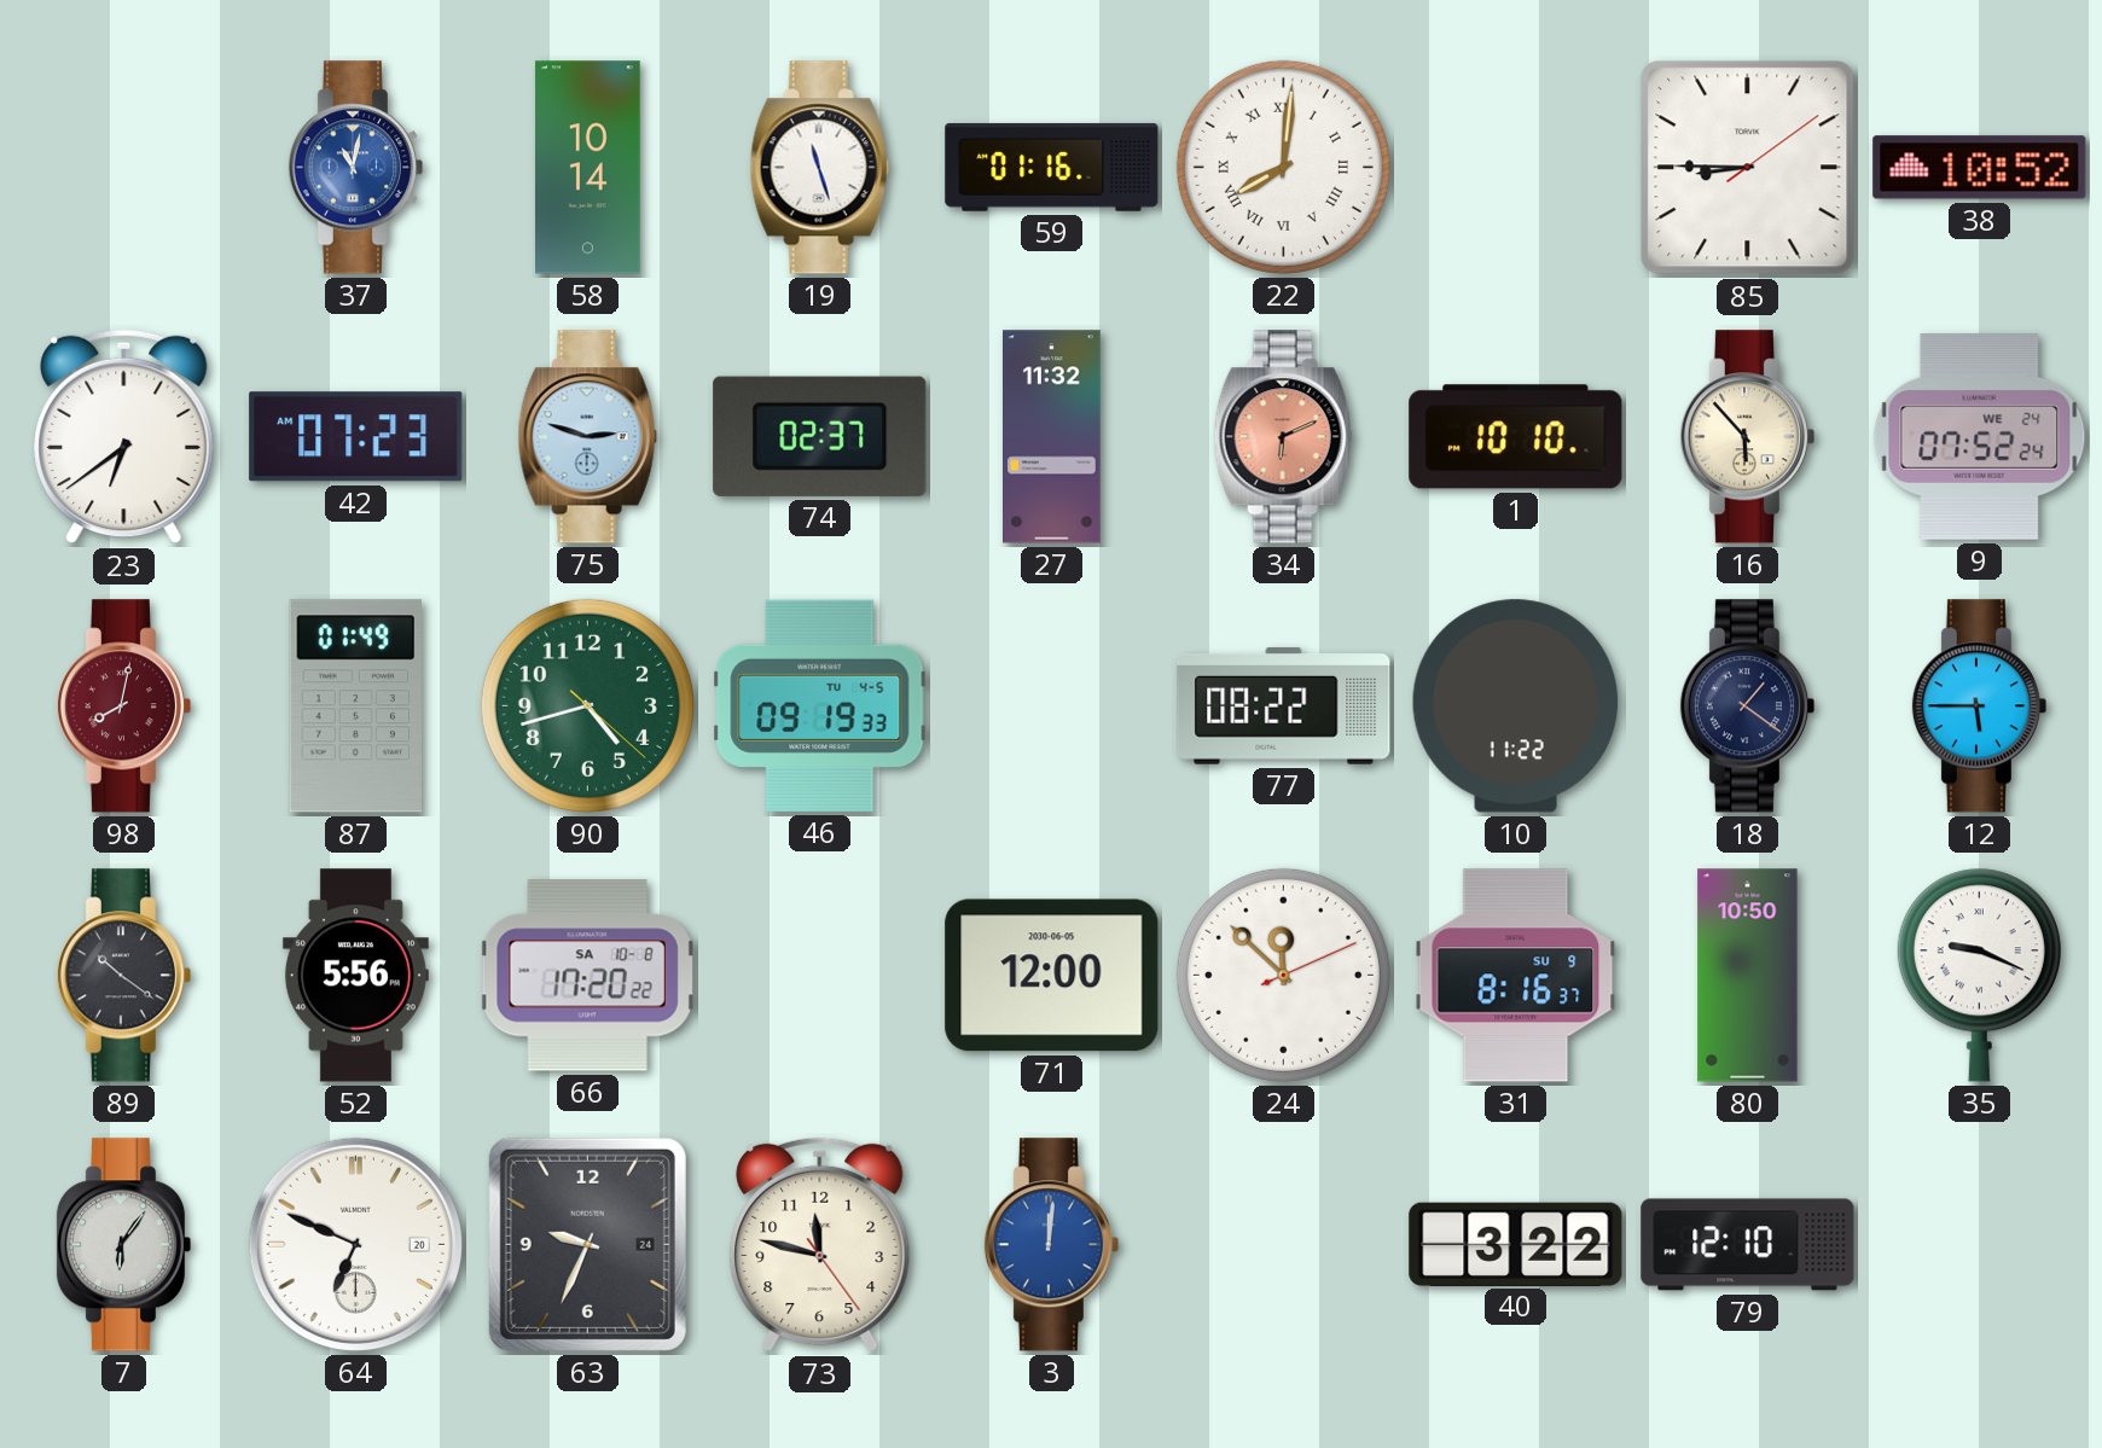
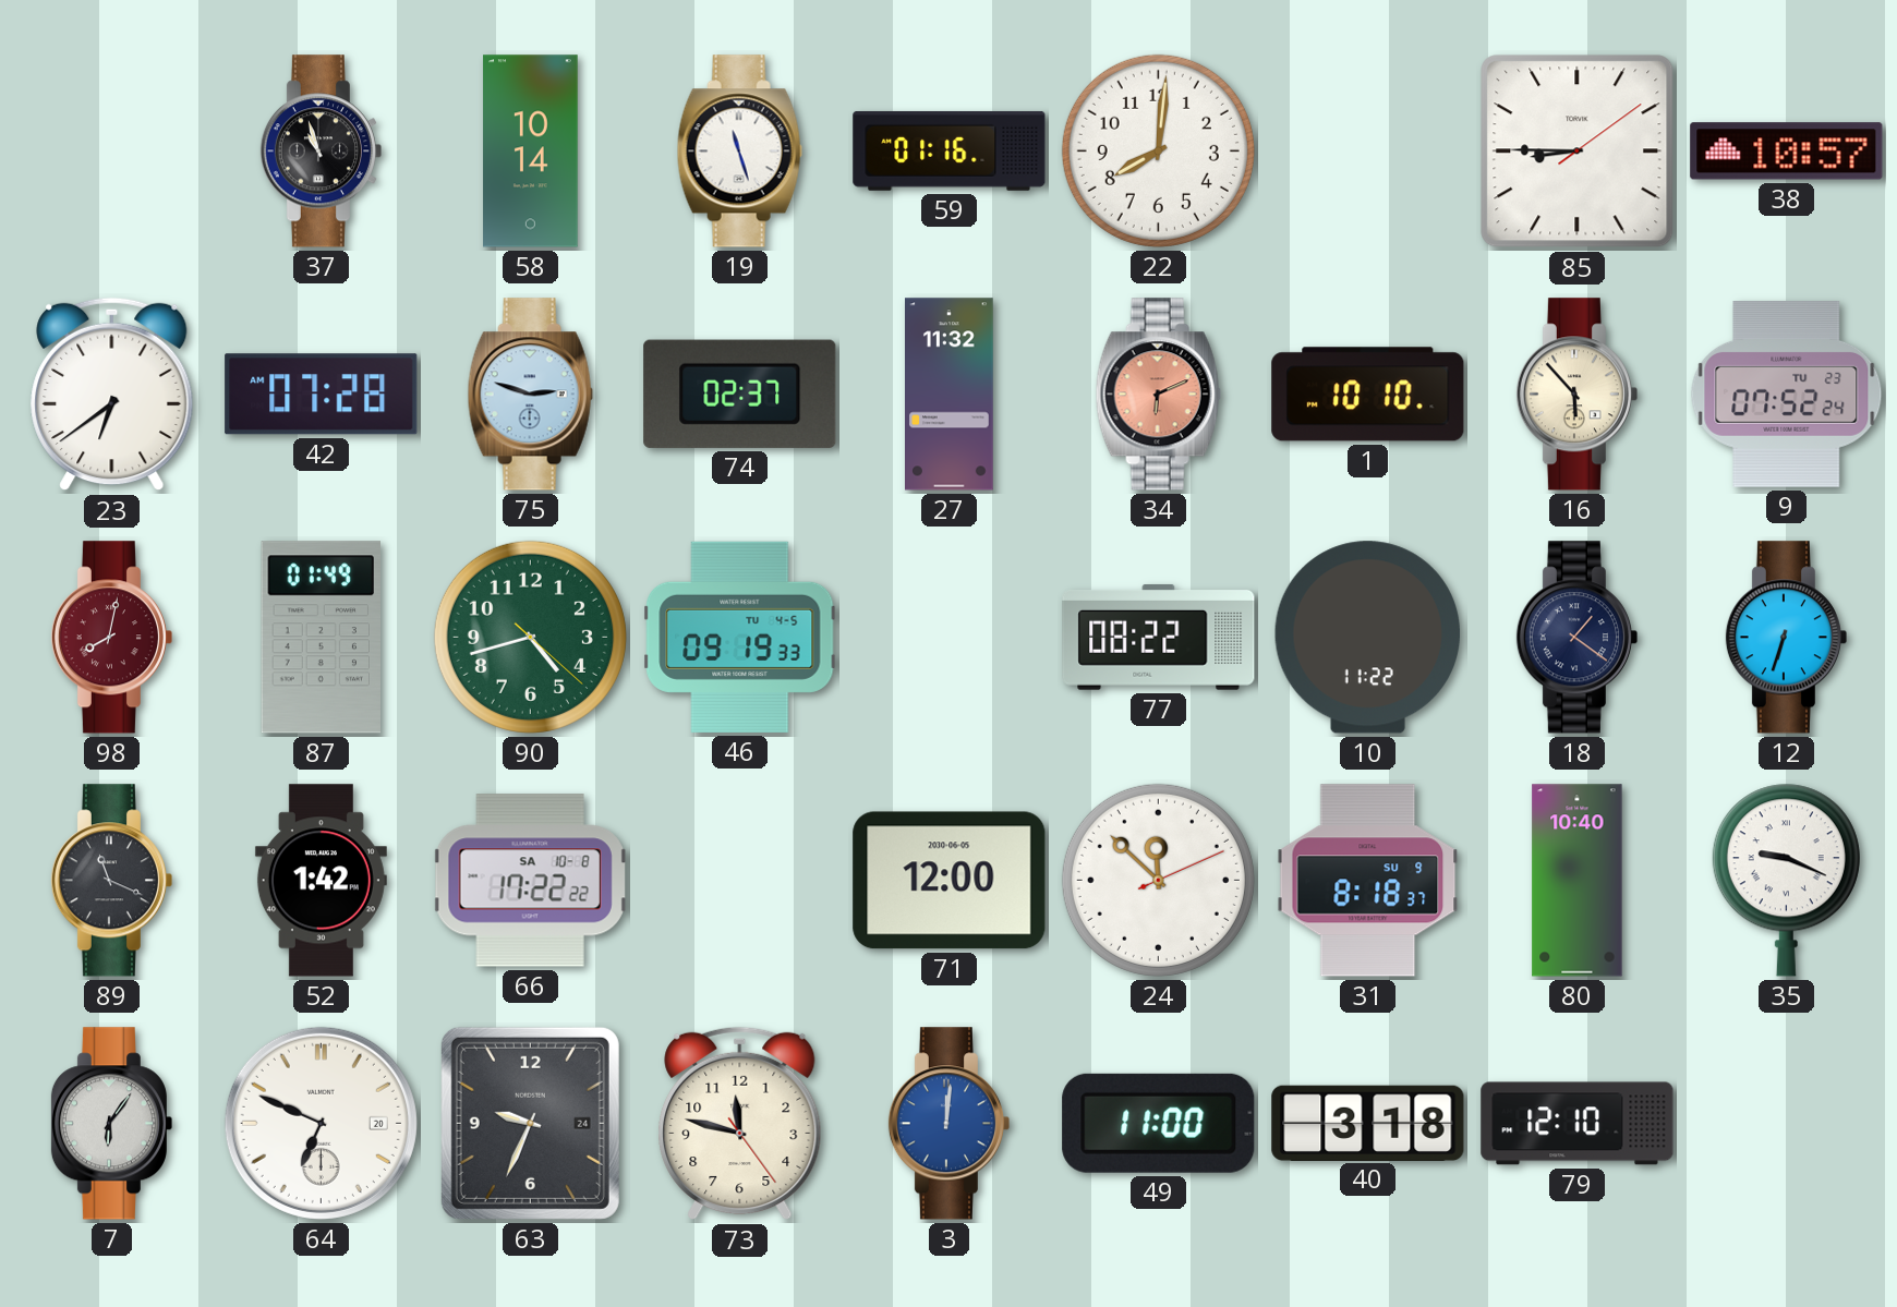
37: 11:02 -> 10:57
37 dial: blue -> black
22 numerals: Roman -> Arabic
38: 10:52 -> 10:57
42: 07:23 -> 07:28
9 date: WE 24 -> TU 23
12: 5:45 -> 6:33
89: 10:21 -> 11:19
52: 5:56 -> 1:42
66: 17:20 -> 17:22
31: 8:16 -> 8:18
80: 10:50 -> 10:40
49: none -> 11:00
40: 3:22 -> 3:18
